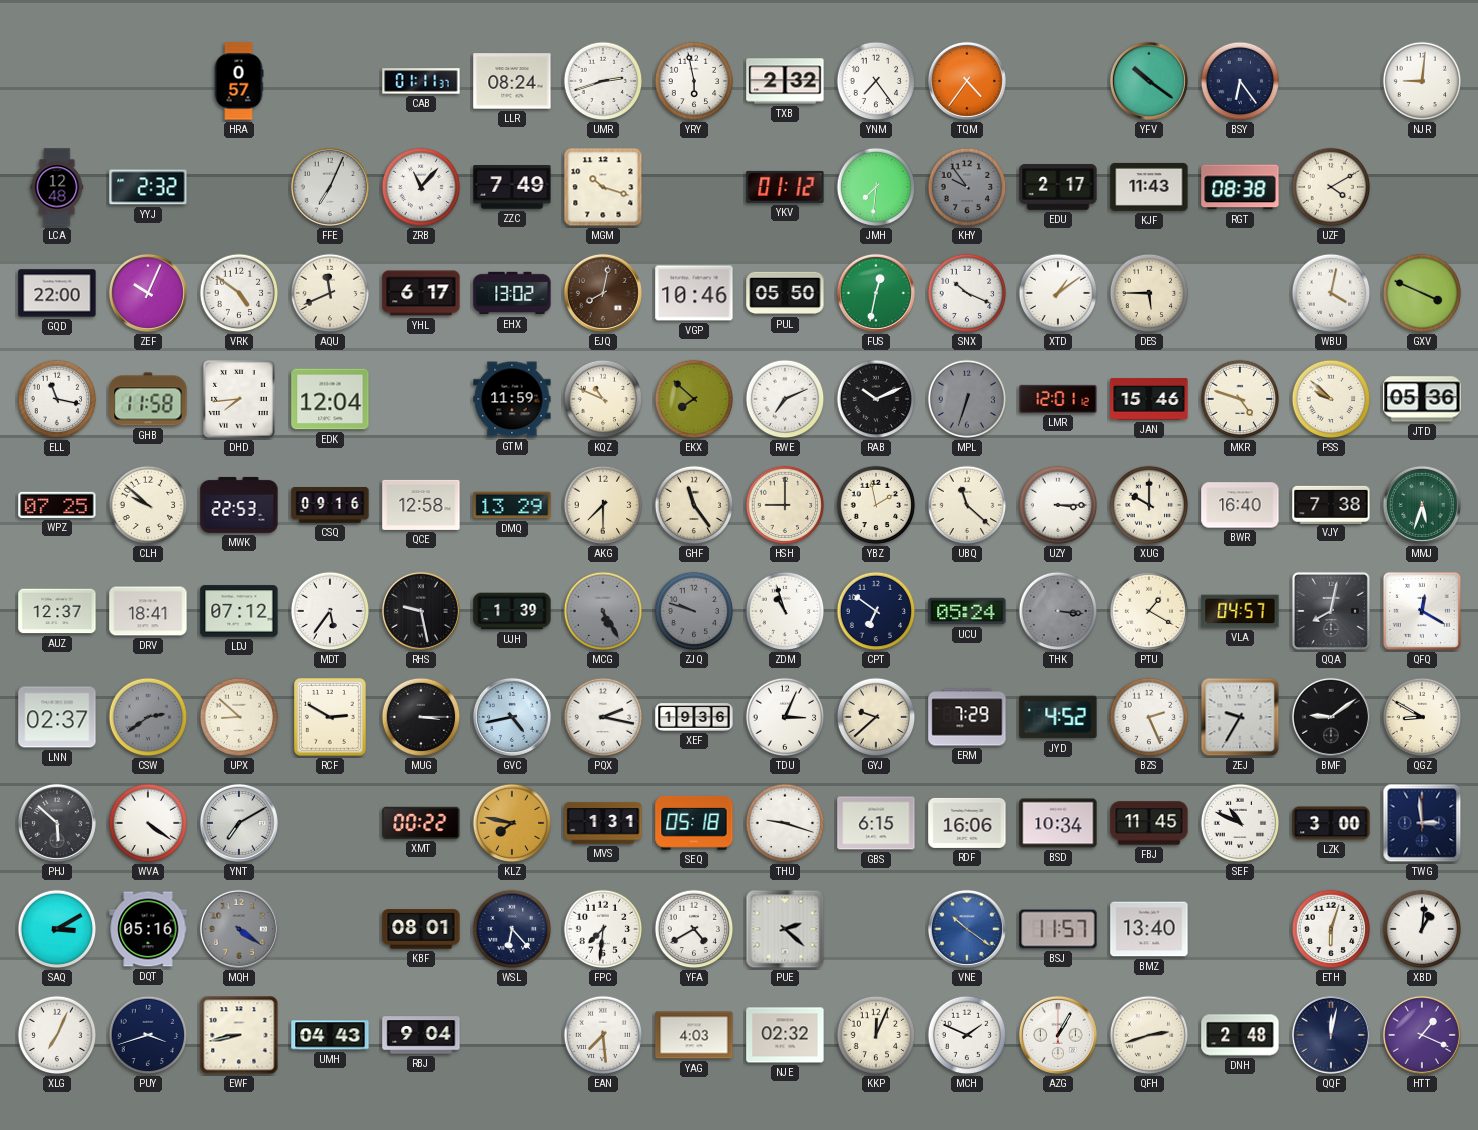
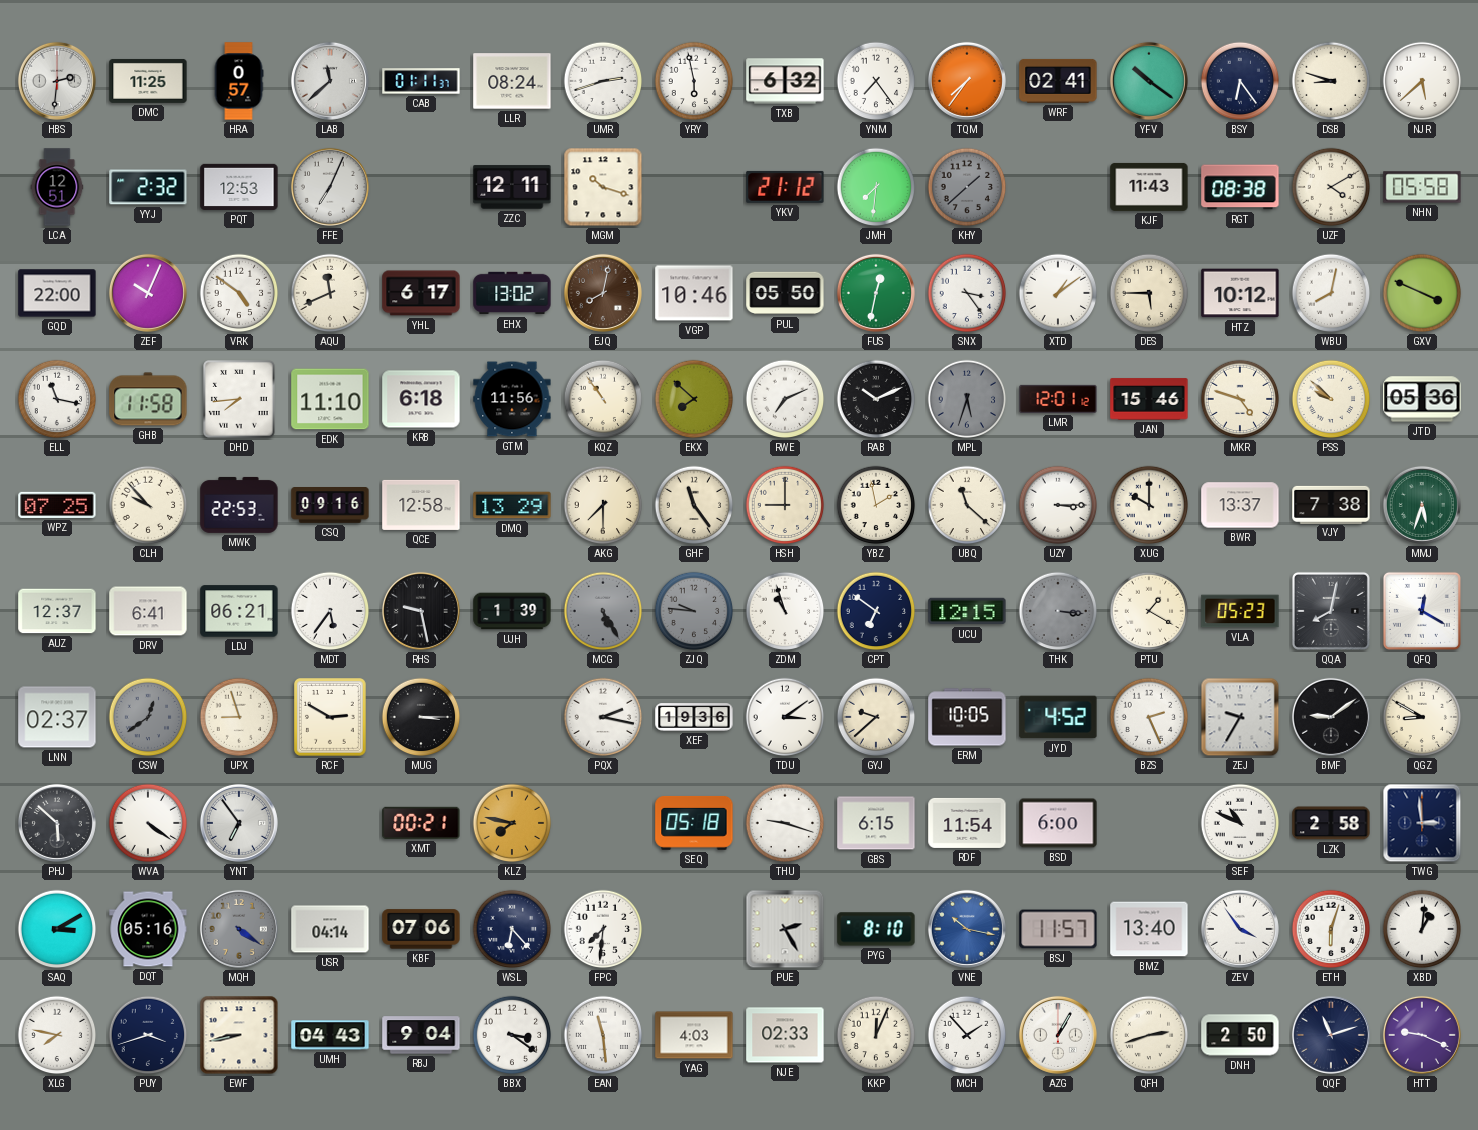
HBS: none -> 2:31
DMC: none -> 11:25
LAB: none -> 11:38
TXB: 2:32 -> 6:32
TQM: 4:36 -> 7:36
WRF: none -> 02:41
DSB: none -> 8:48
NJR: 9:01 -> 5:38
LCA: 12:48 -> 12:51
PQT: none -> 12:53
ZRB: 11:07 -> none
ZZC: 7:49 -> 12:11
YKV: 01:12 -> 21:12
KHY: 9:54 -> 1:38
EDU: 2:17 -> none
NHN: none -> 05:58
SNX: 10:19 -> 3:24
HTZ: none -> 10:12
WBU: 4:02 -> 8:02
EDK: 12:04 -> 11:10
KRB: none -> 6:18
GTM: 11:59 -> 11:56
KQZ: 10:49 -> 10:54
MPL: 6:33 -> 5:33
CLH: 9:52 -> 9:53
BWR: 16:40 -> 13:37
DRV: 18:41 -> 6:41
LDJ: 07:12 -> 06:21
ZJQ: 9:48 -> 9:46
UCU: 05:24 -> 12:15
VLA: 04:57 -> 05:23
CSW: 2:39 -> 12:39
UPX: 8:52 -> 8:57
GVC: 4:43 -> none
TDU: 3:04 -> 3:09
ERM: 7:29 -> 10:05
YNT: 7:10 -> 6:54
XMT: 00:22 -> 00:21
MVS: 1:31 -> none
RDF: 16:06 -> 11:54
BSD: 10:34 -> 6:00
FBJ: 11:45 -> none
LZK: 3:00 -> 2:58
USR: none -> 04:14
KBF: 08:01 -> 07:06
YFA: 4:40 -> none
PUE: 2:22 -> 2:25
PYG: none -> 8:10
VNE: 10:21 -> 10:17
ZEV: none -> 3:54
XLG: 7:04 -> 7:47
BBX: none -> 3:21
EAN: 7:29 -> 11:29
NJE: 02:32 -> 02:33
MCH: 1:49 -> 1:53
DNH: 2:48 -> 2:50
QQF: 12:02 -> 11:12
HTT: 1:19 -> 9:19
